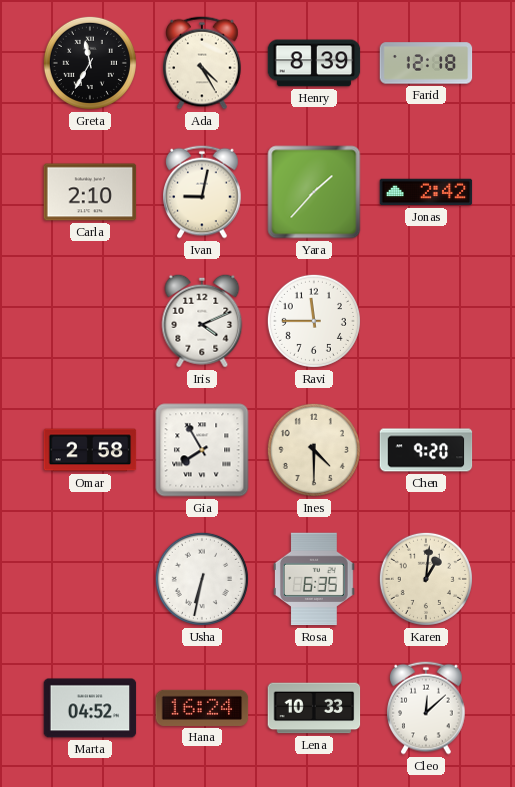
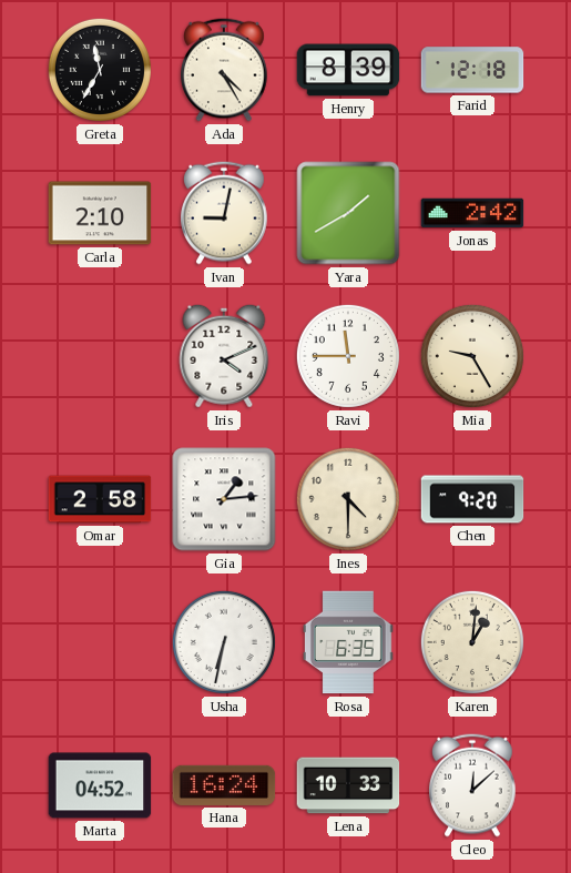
Yara: 1:37 -> 1:40
Mia: none -> 9:25
Gia: 7:55 -> 1:14
